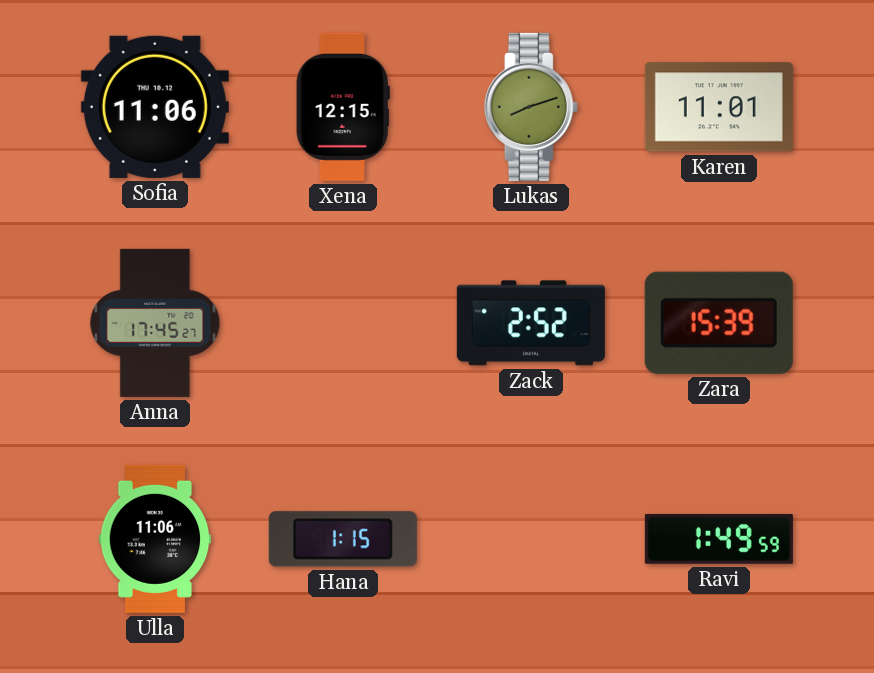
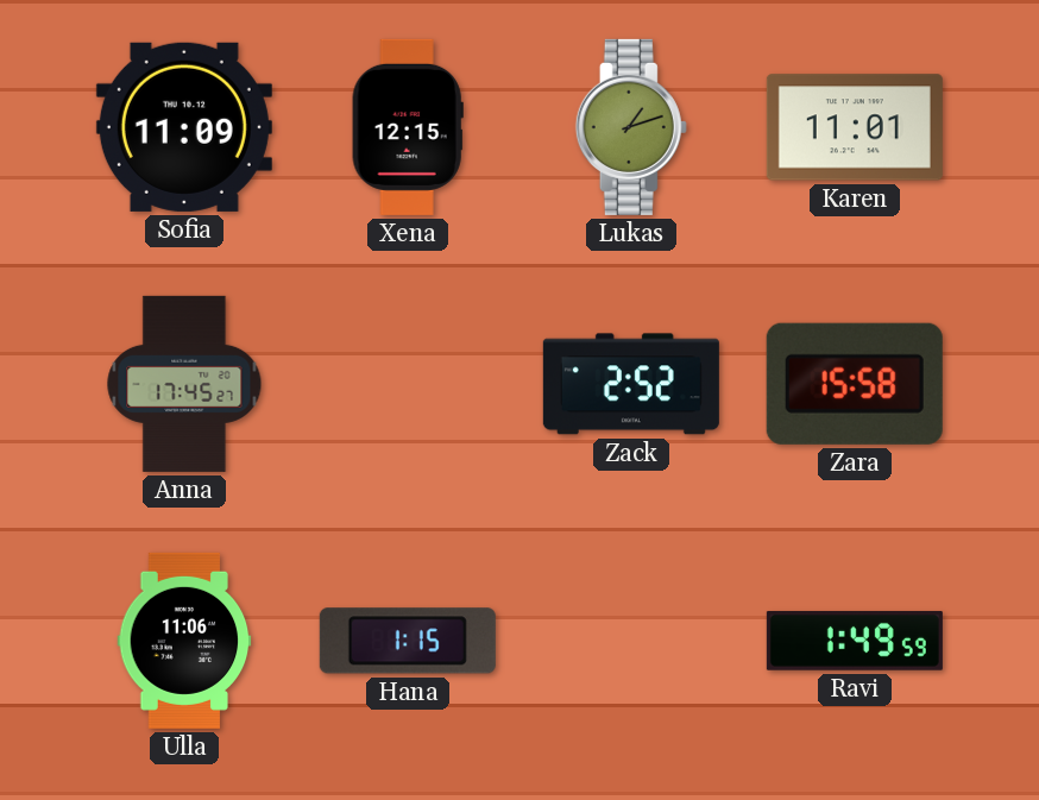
Sofia: 11:06 -> 11:09
Lukas: 8:12 -> 1:12
Zara: 15:39 -> 15:58
